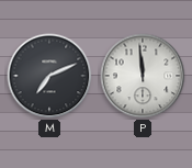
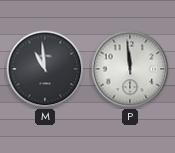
M: 7:11 -> 10:59
